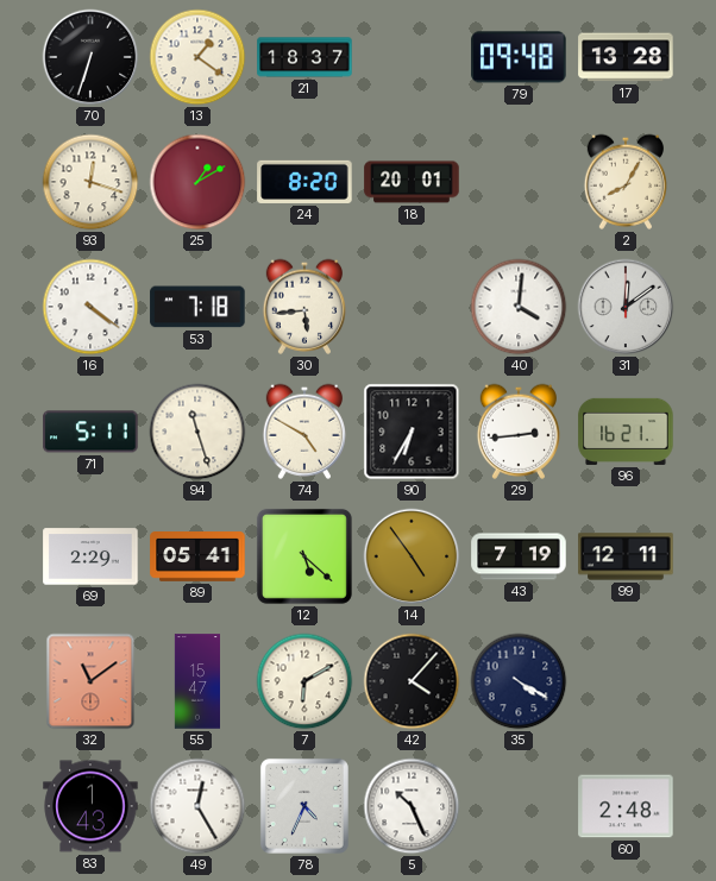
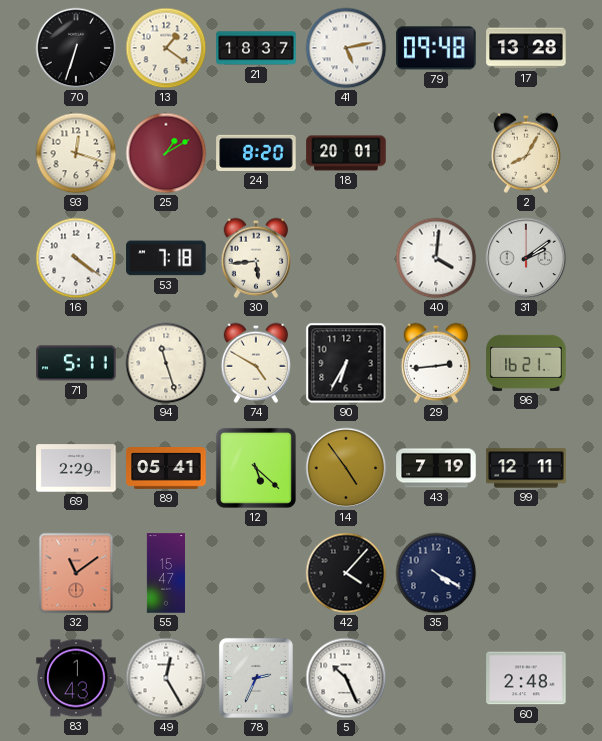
41: none -> 5:13
31: 12:09 -> 2:09
7: 6:10 -> none
78: 4:34 -> 2:34
